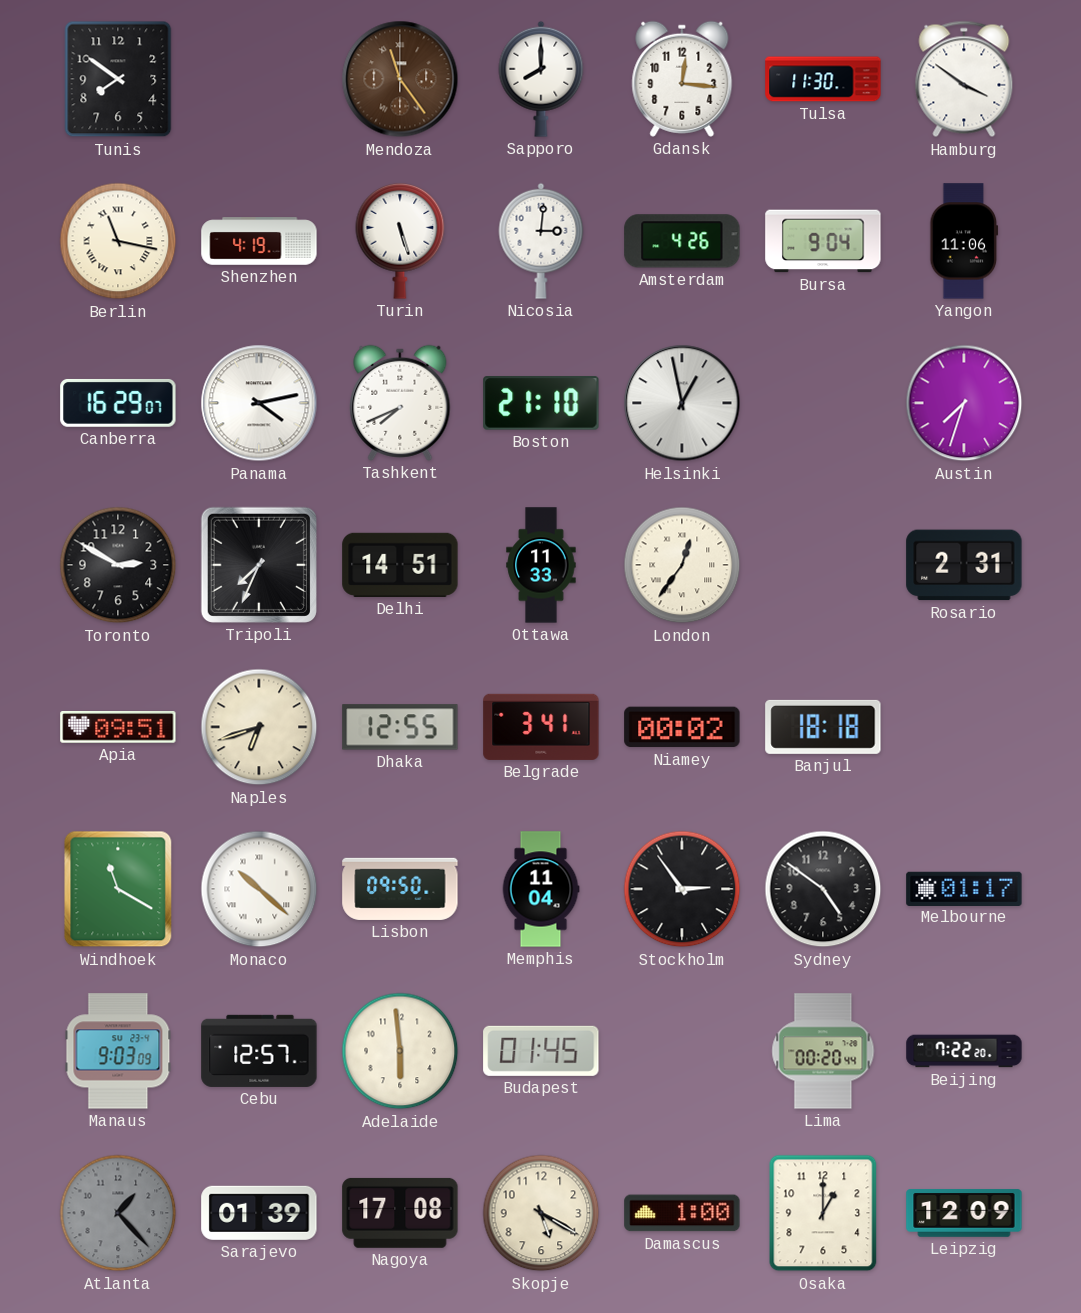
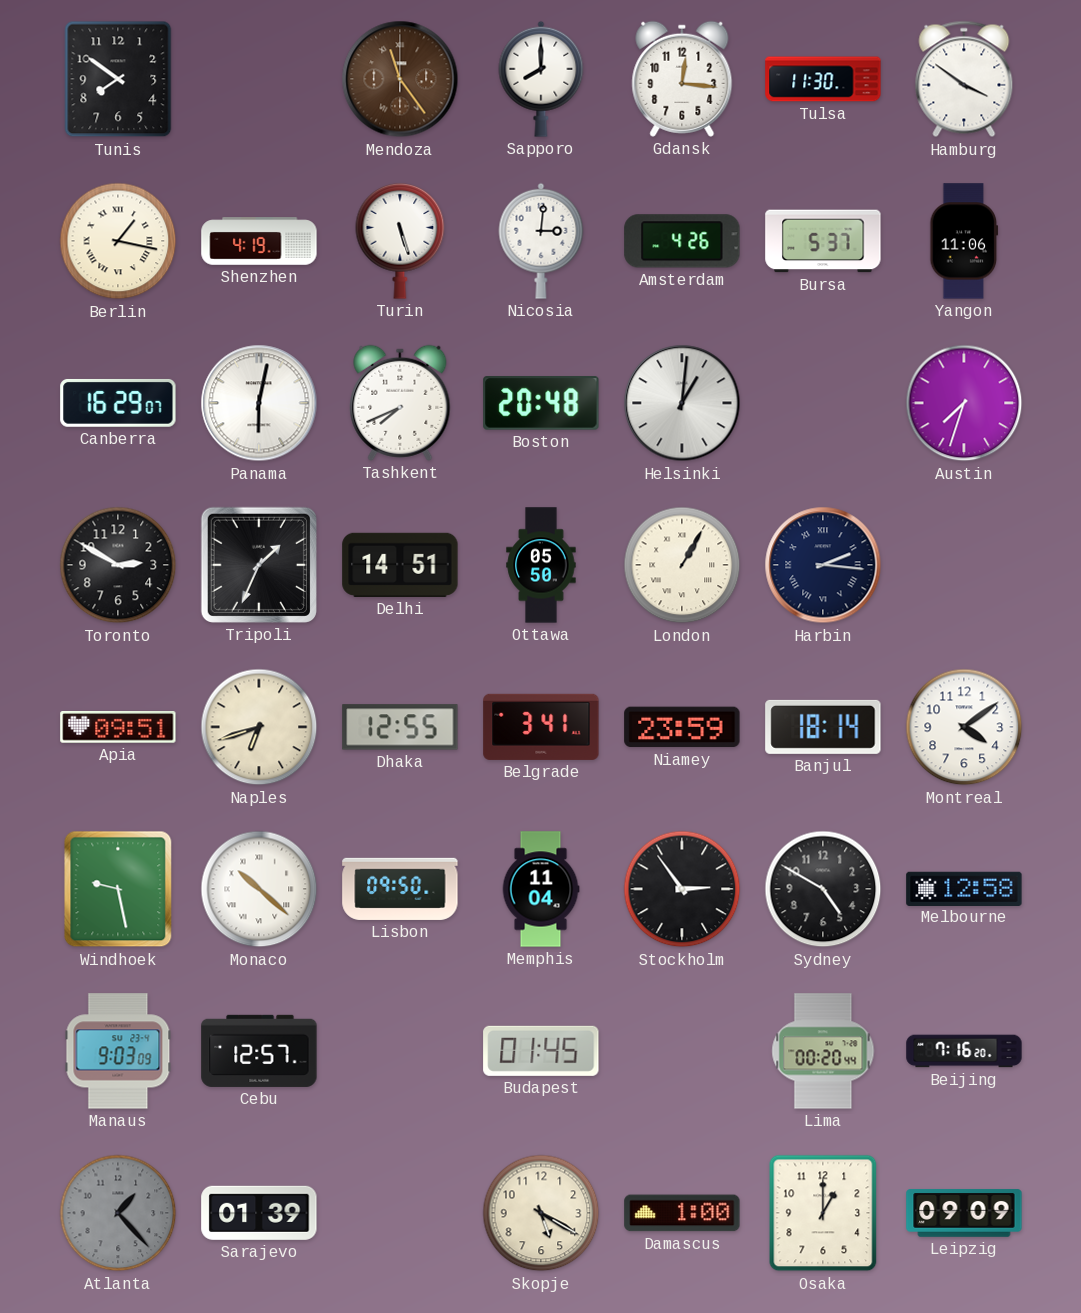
Berlin: 11:17 -> 1:17
Bursa: 9:04 -> 5:37
Panama: 4:13 -> 6:02
Boston: 21:10 -> 20:48
Helsinki: 12:58 -> 1:01
Tripoli: 7:34 -> 1:34
Ottawa: 11:33 -> 05:50
London: 12:36 -> 1:05
Harbin: none -> 2:16
Rosario: 2:31 -> none
Niamey: 00:02 -> 23:59
Banjul: 18:18 -> 18:14
Montreal: none -> 4:09
Windhoek: 11:20 -> 9:28
Sydney: 4:51 -> 4:50
Melbourne: 01:17 -> 12:58
Adelaide: 5:59 -> none
Beijing: 7:22 -> 7:16
Nagoya: 17:08 -> none
Leipzig: 12:09 -> 09:09
